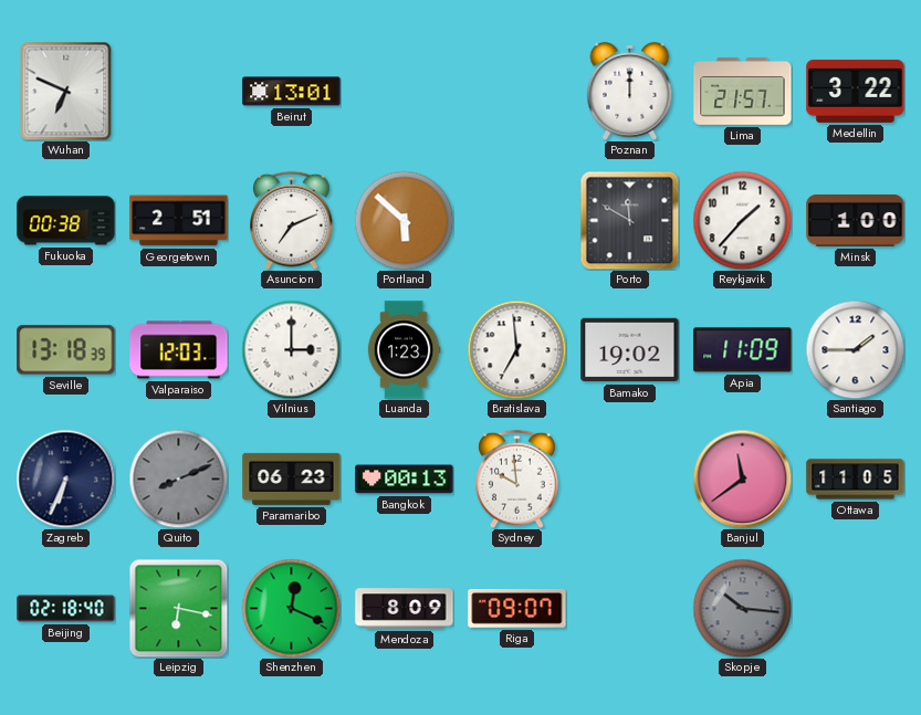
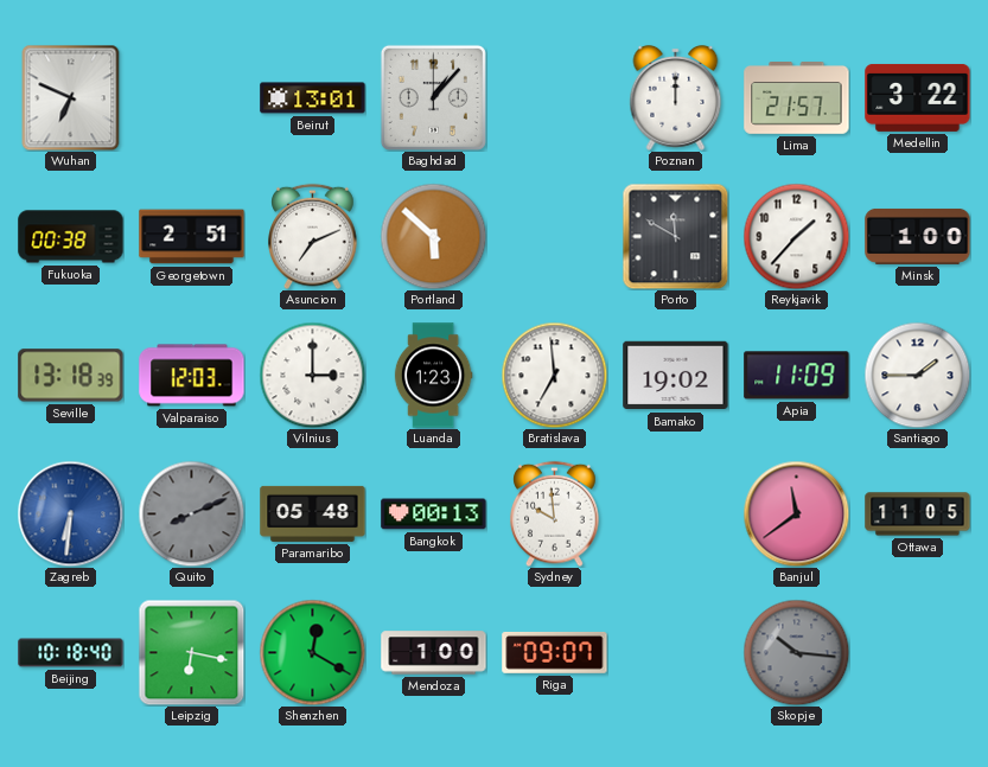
Baghdad: none -> 1:07
Zagreb: 6:34 -> 6:31
Zagreb dial: navy -> blue
Paramaribo: 06:23 -> 05:48
Beijing: 02:18 -> 10:18
Shenzhen: 12:19 -> 12:20
Mendoza: 8:09 -> 1:00
